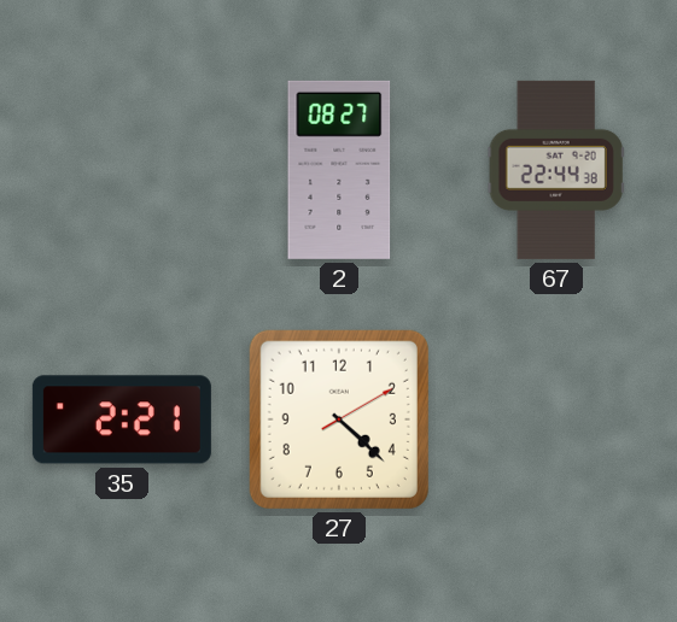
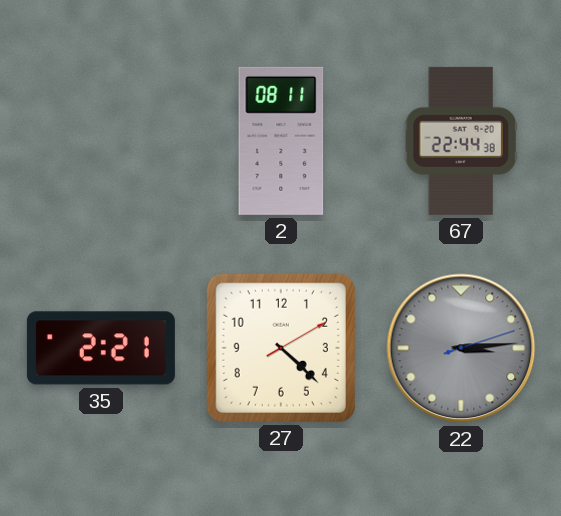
2: 08:27 -> 08:11
22: none -> 3:14
